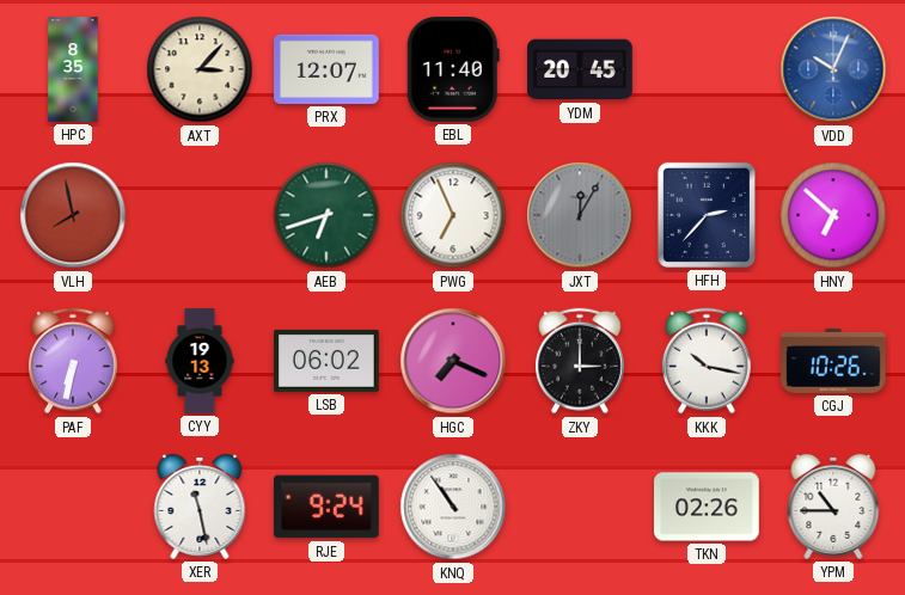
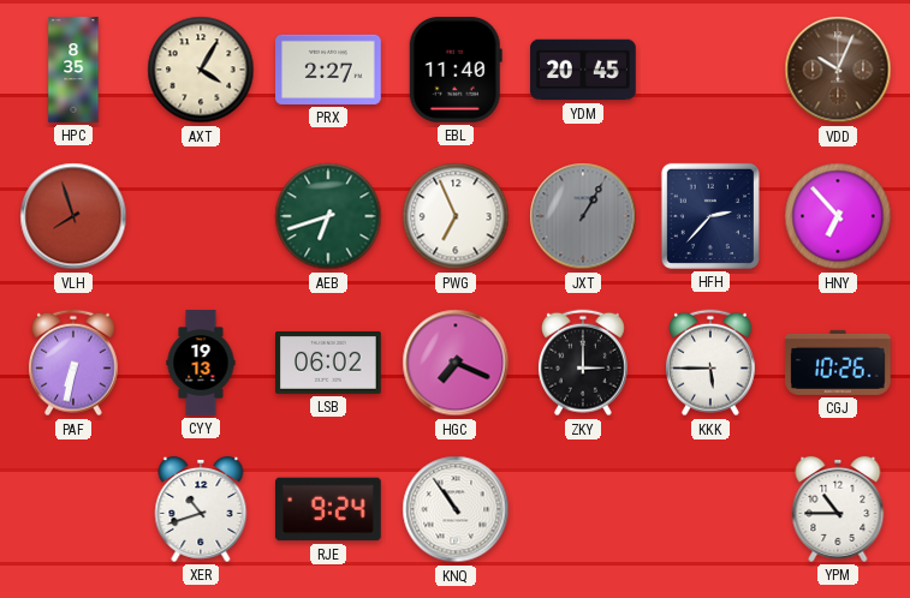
AXT: 3:07 -> 4:05
PRX: 12:07 -> 2:27
VDD dial: blue -> brown
VLH: 7:58 -> 7:57
JXT: 12:05 -> 1:05
HNY: 6:52 -> 6:53
KKK: 10:17 -> 5:45
XER: 11:28 -> 10:42
TKN: 02:26 -> none
